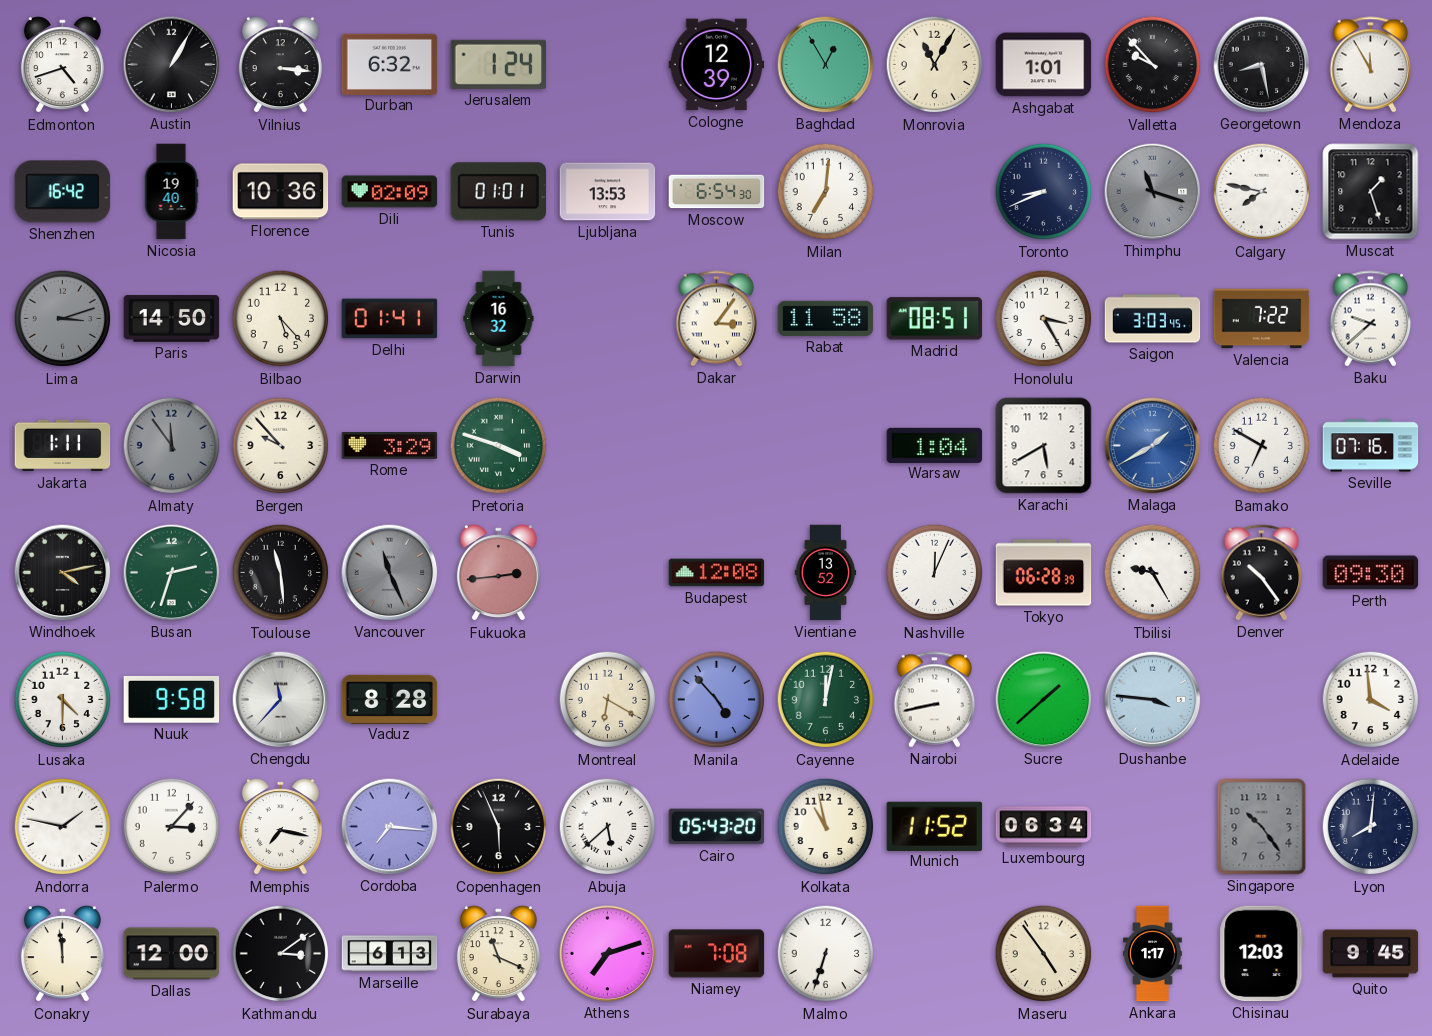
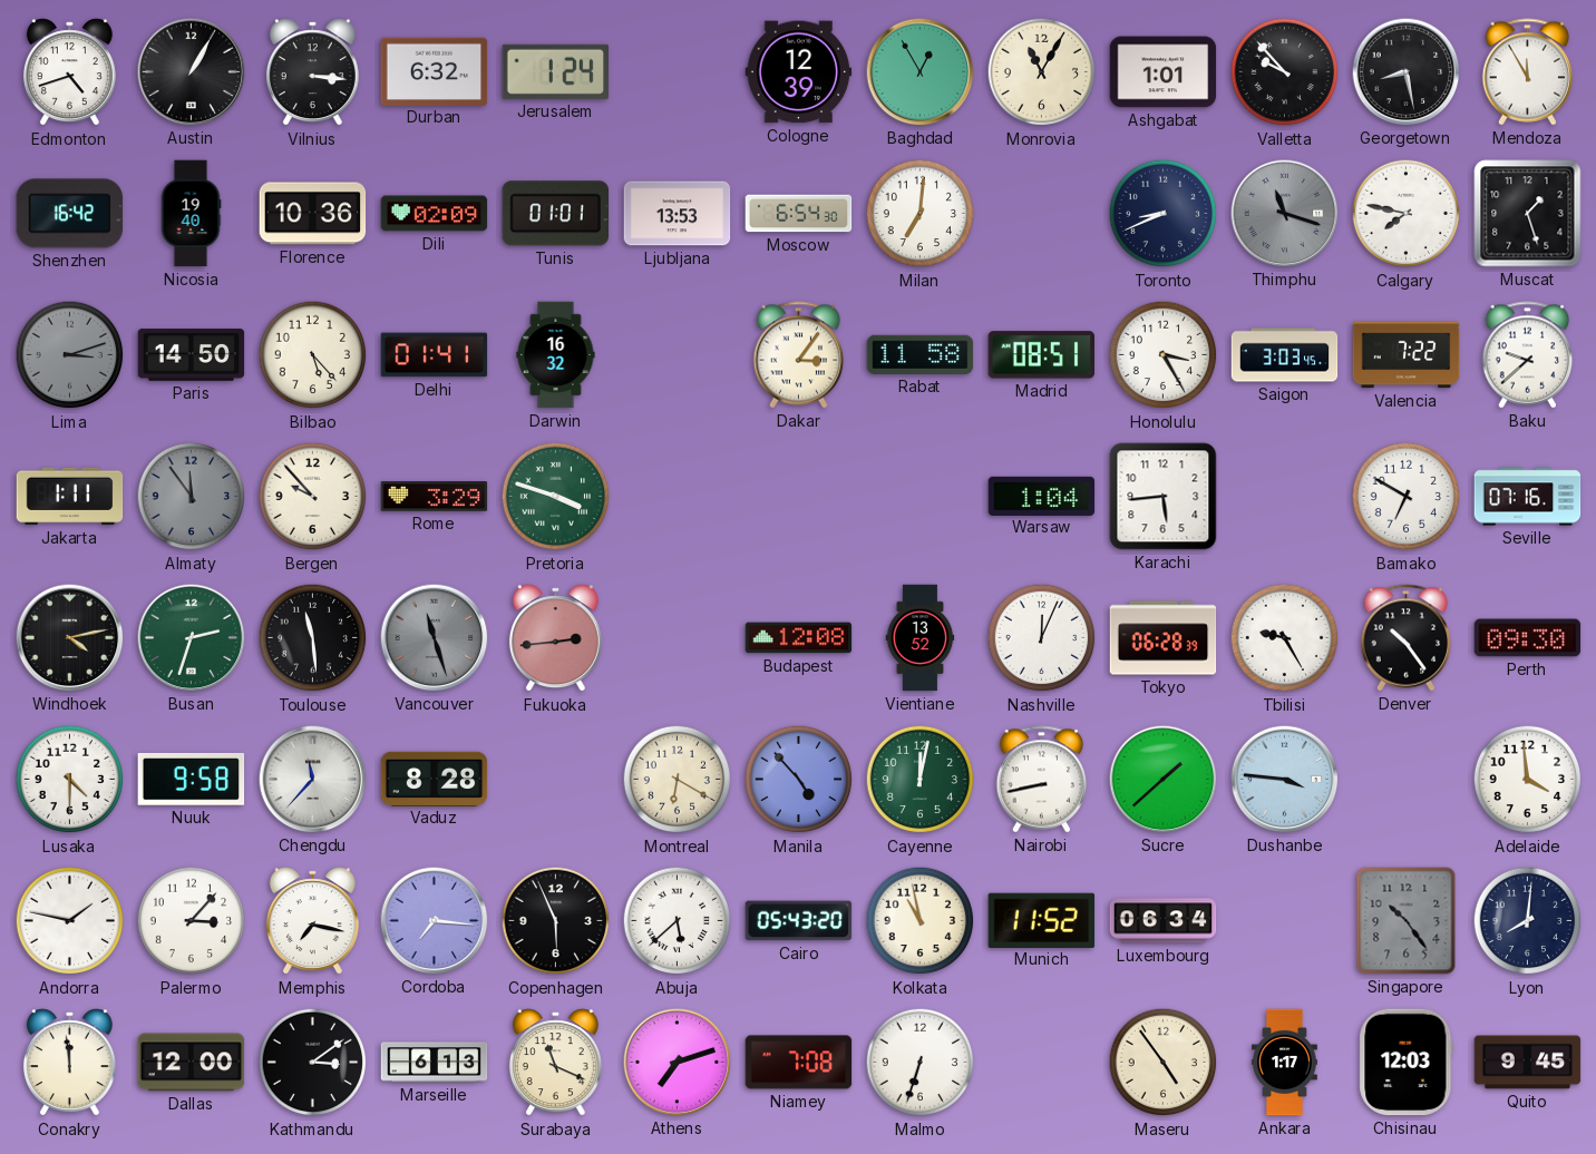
Karachi: 5:40 -> 5:44
Malaga: 1:40 -> none
Vancouver: 11:26 -> 11:27
